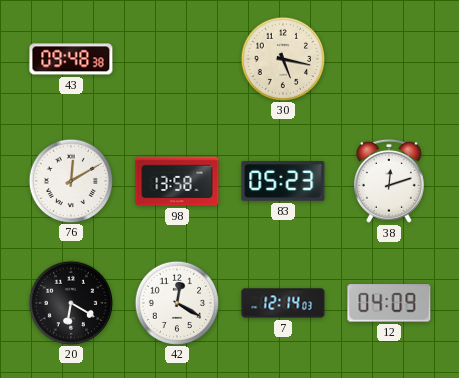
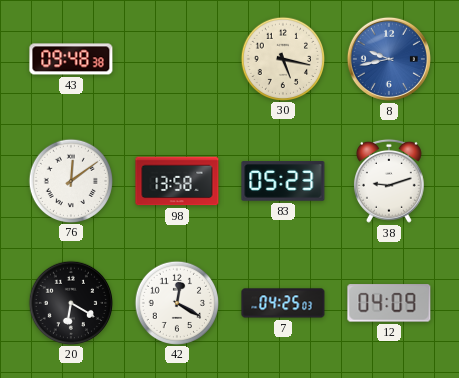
8: none -> 9:43
76: 12:10 -> 12:09
38: 12:12 -> 9:12
7: 12:14 -> 04:25
